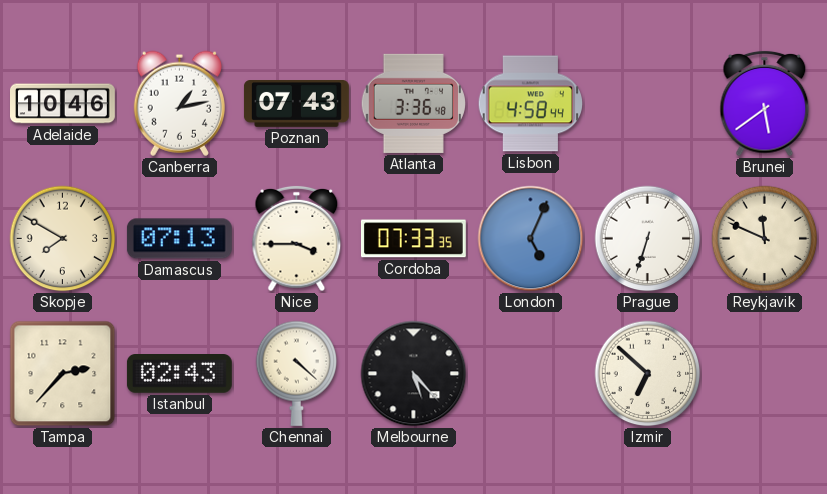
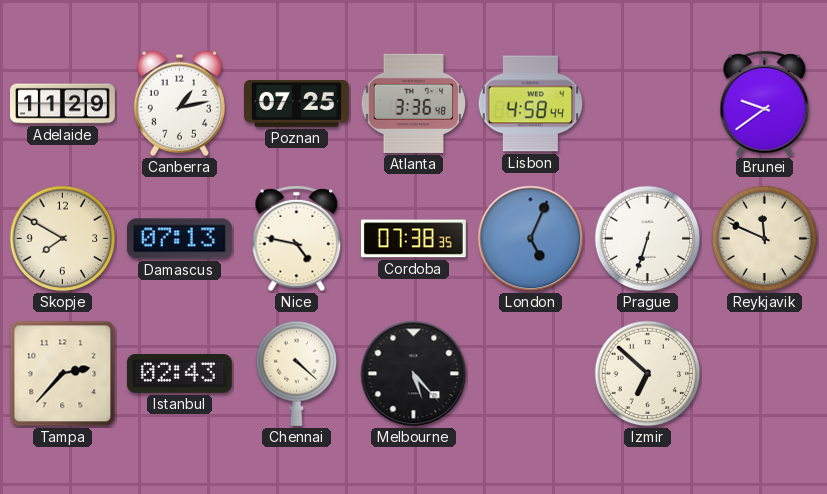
Adelaide: 10:46 -> 11:29
Poznan: 07:43 -> 07:25
Brunei: 5:39 -> 9:39
Nice: 3:45 -> 4:47
Cordoba: 07:33 -> 07:38
